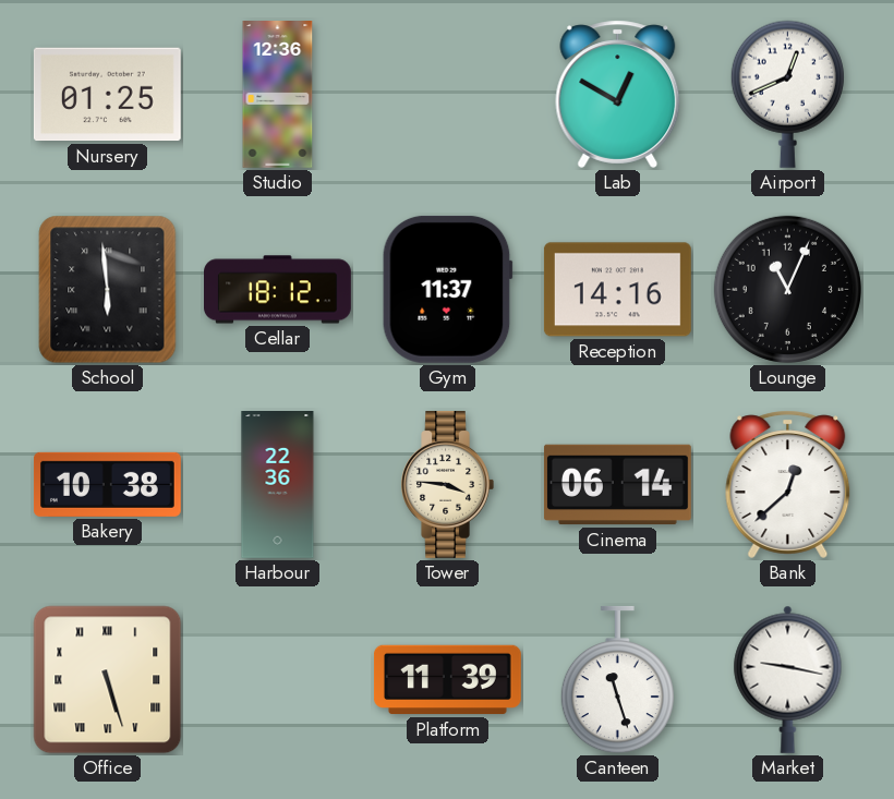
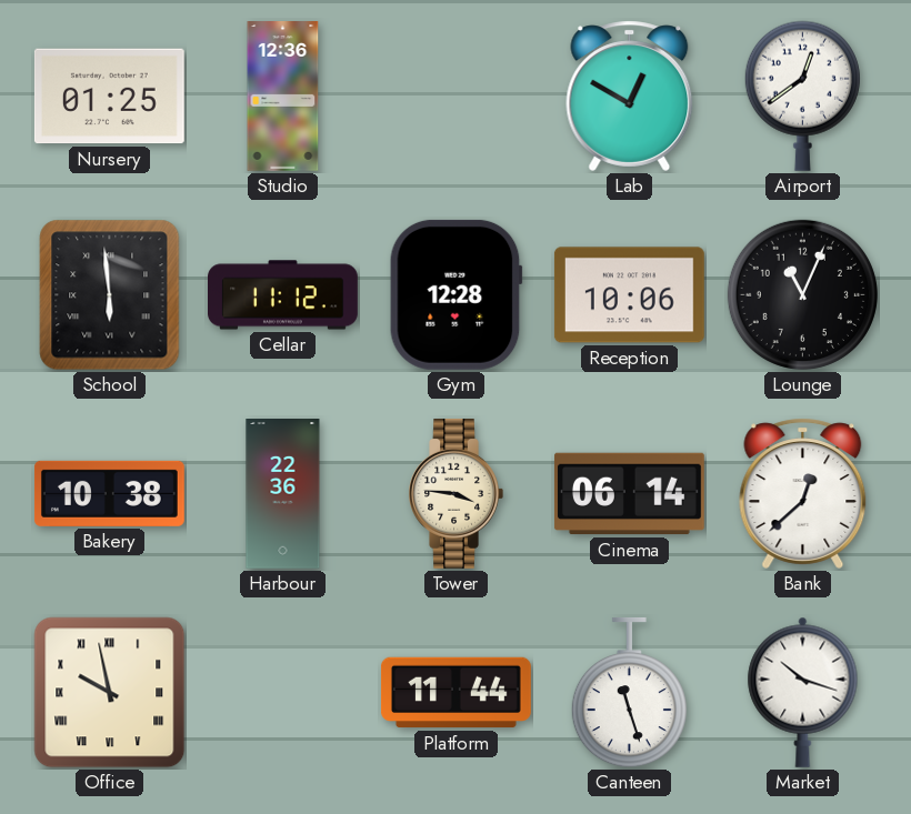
Airport: 12:41 -> 12:39
Cellar: 18:12 -> 11:12
Gym: 11:37 -> 12:28
Reception: 14:16 -> 10:06
Office: 5:27 -> 9:58
Platform: 11:39 -> 11:44
Market: 9:17 -> 10:18
